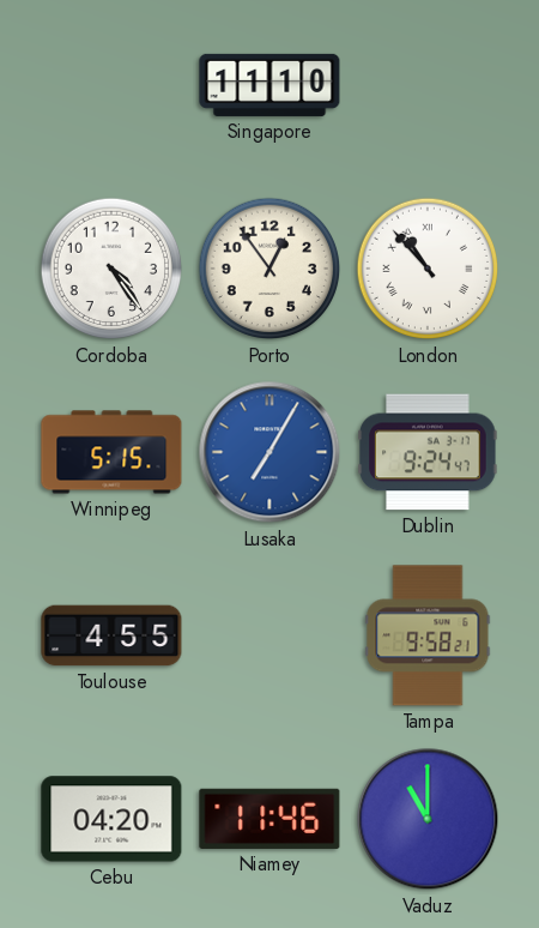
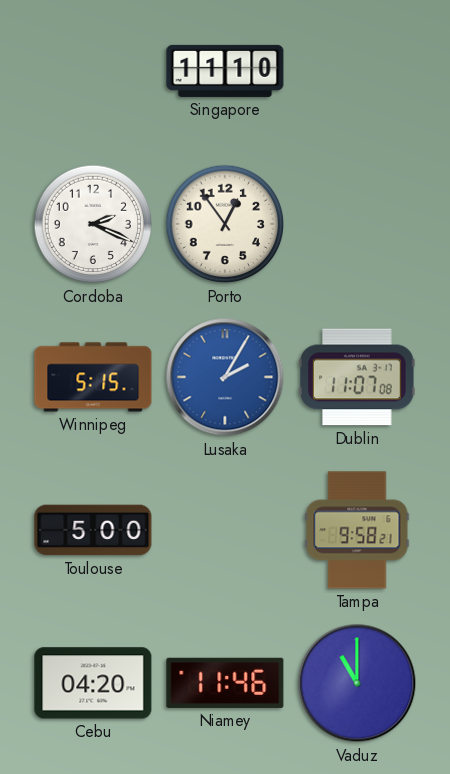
Cordoba: 4:24 -> 2:19
London: 10:53 -> none
Lusaka: 7:05 -> 2:05
Dublin: 9:24 -> 11:07
Toulouse: 4:55 -> 5:00
